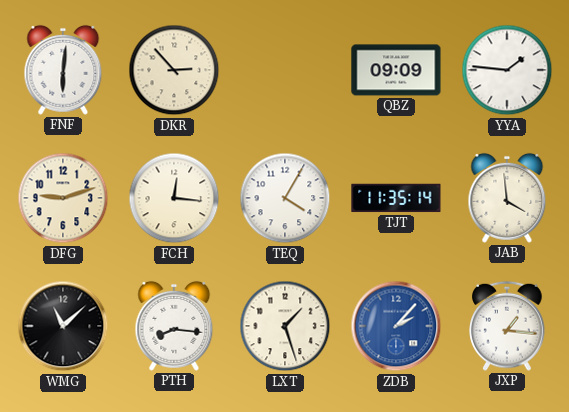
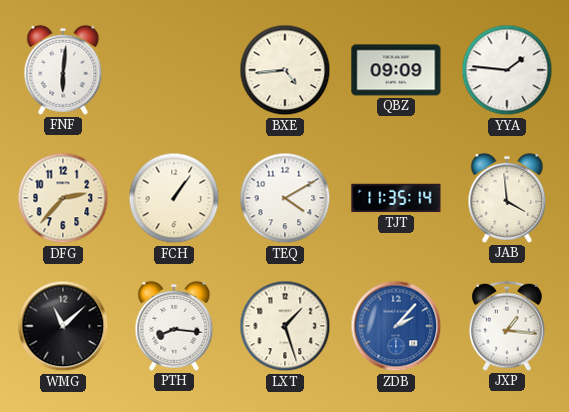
DKR: 2:53 -> none
BXE: none -> 4:44
DFG: 9:12 -> 2:37
FCH: 12:16 -> 1:06
TEQ: 4:05 -> 4:10
